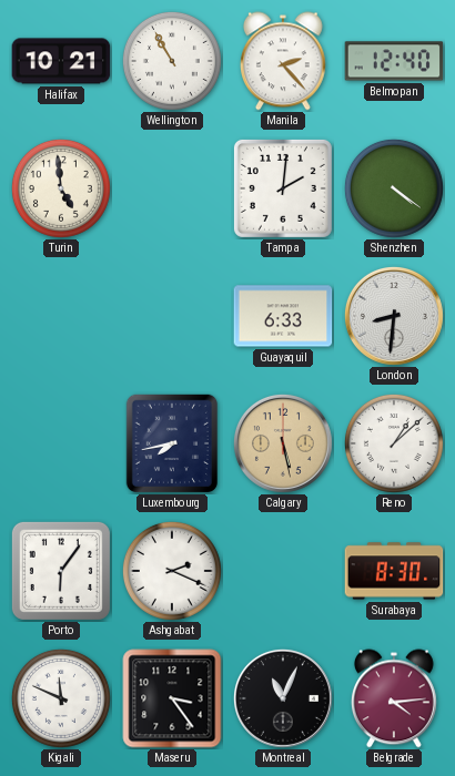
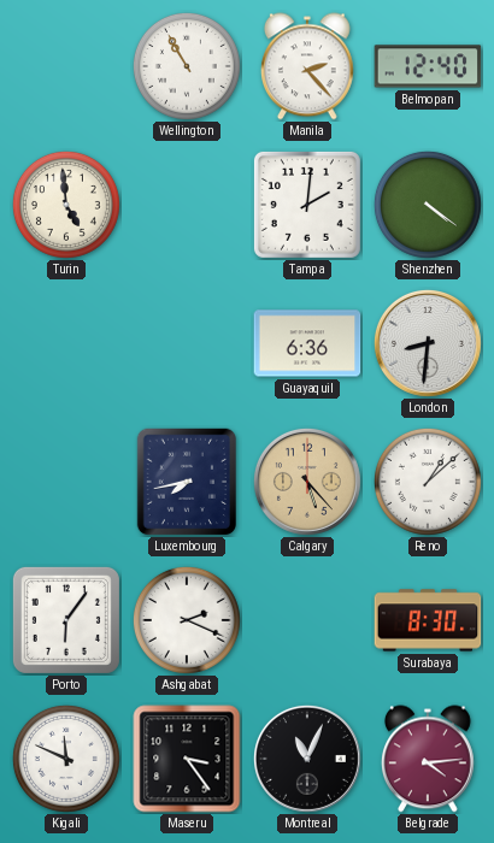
Halifax: 10:21 -> none
Guayaquil: 6:33 -> 6:36
Calgary: 5:28 -> 5:23
